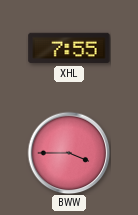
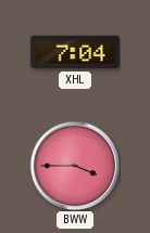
XHL: 7:55 -> 7:04
